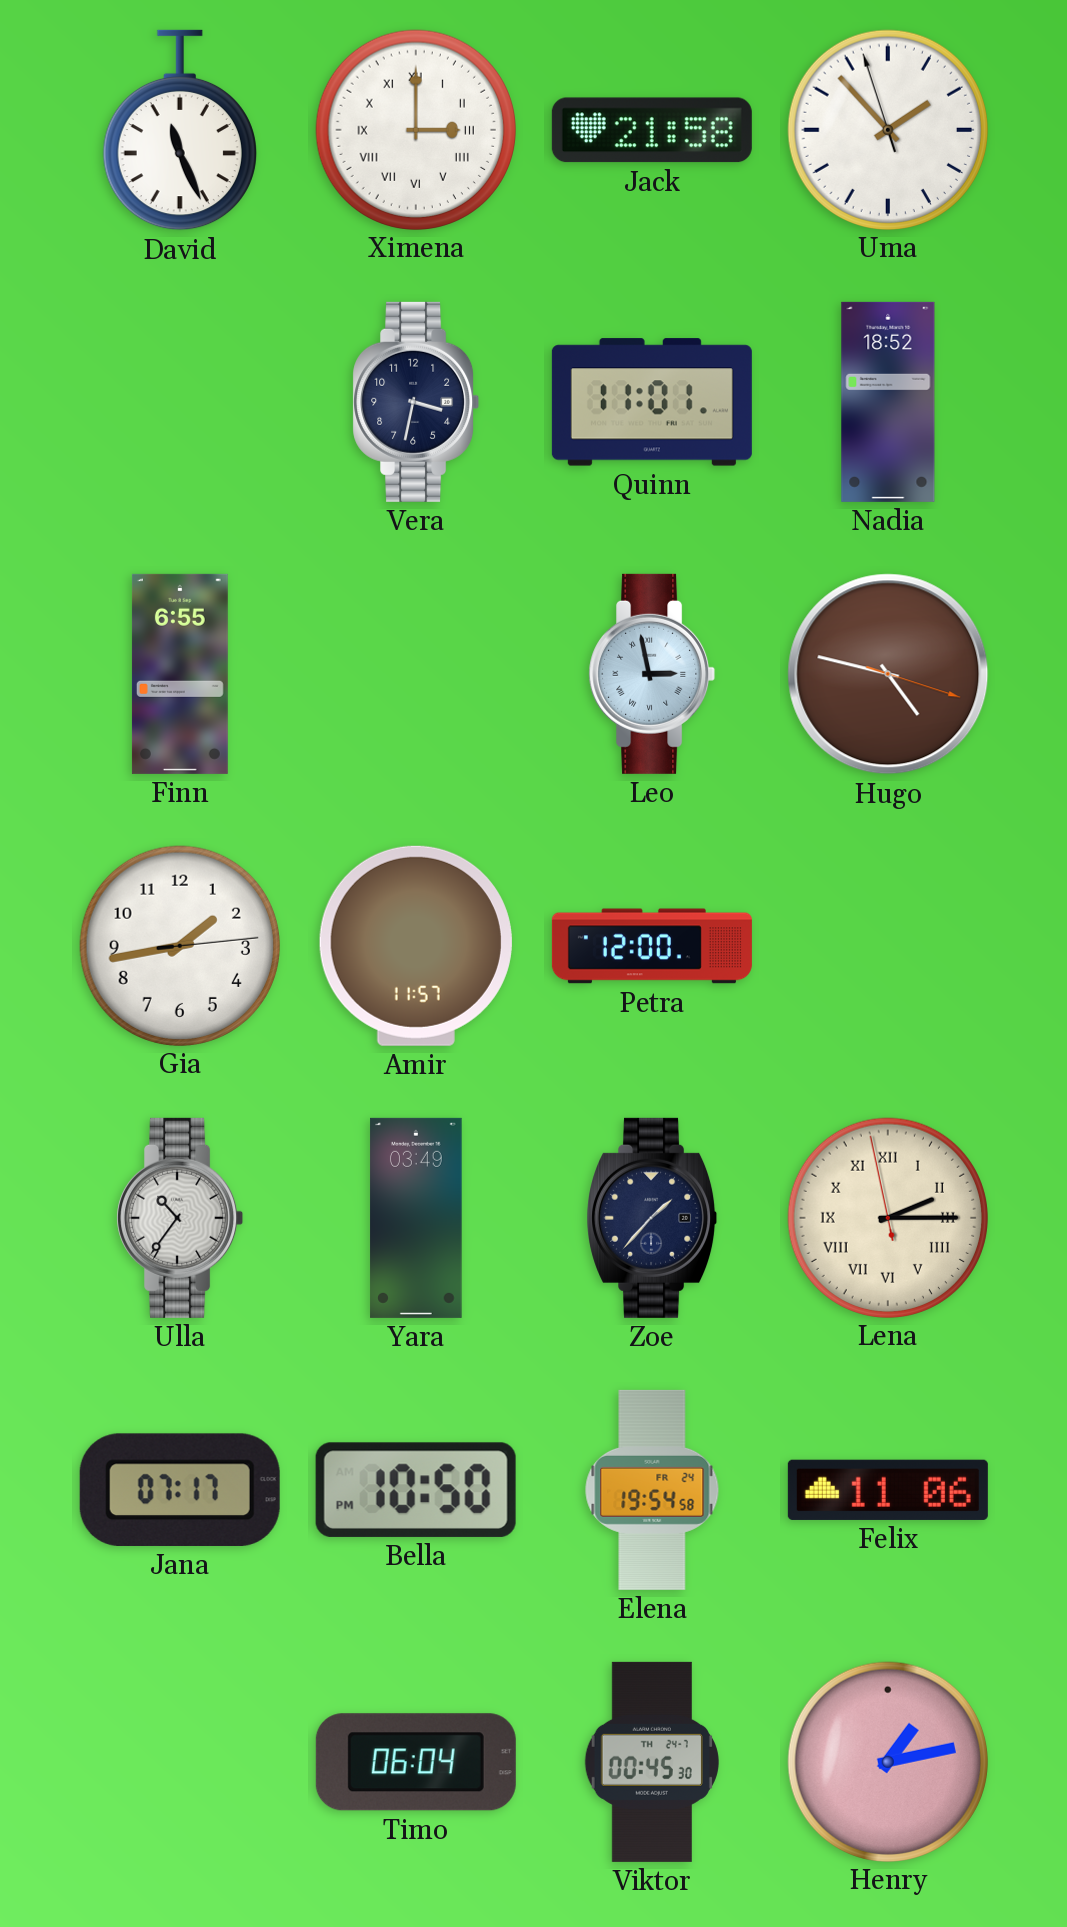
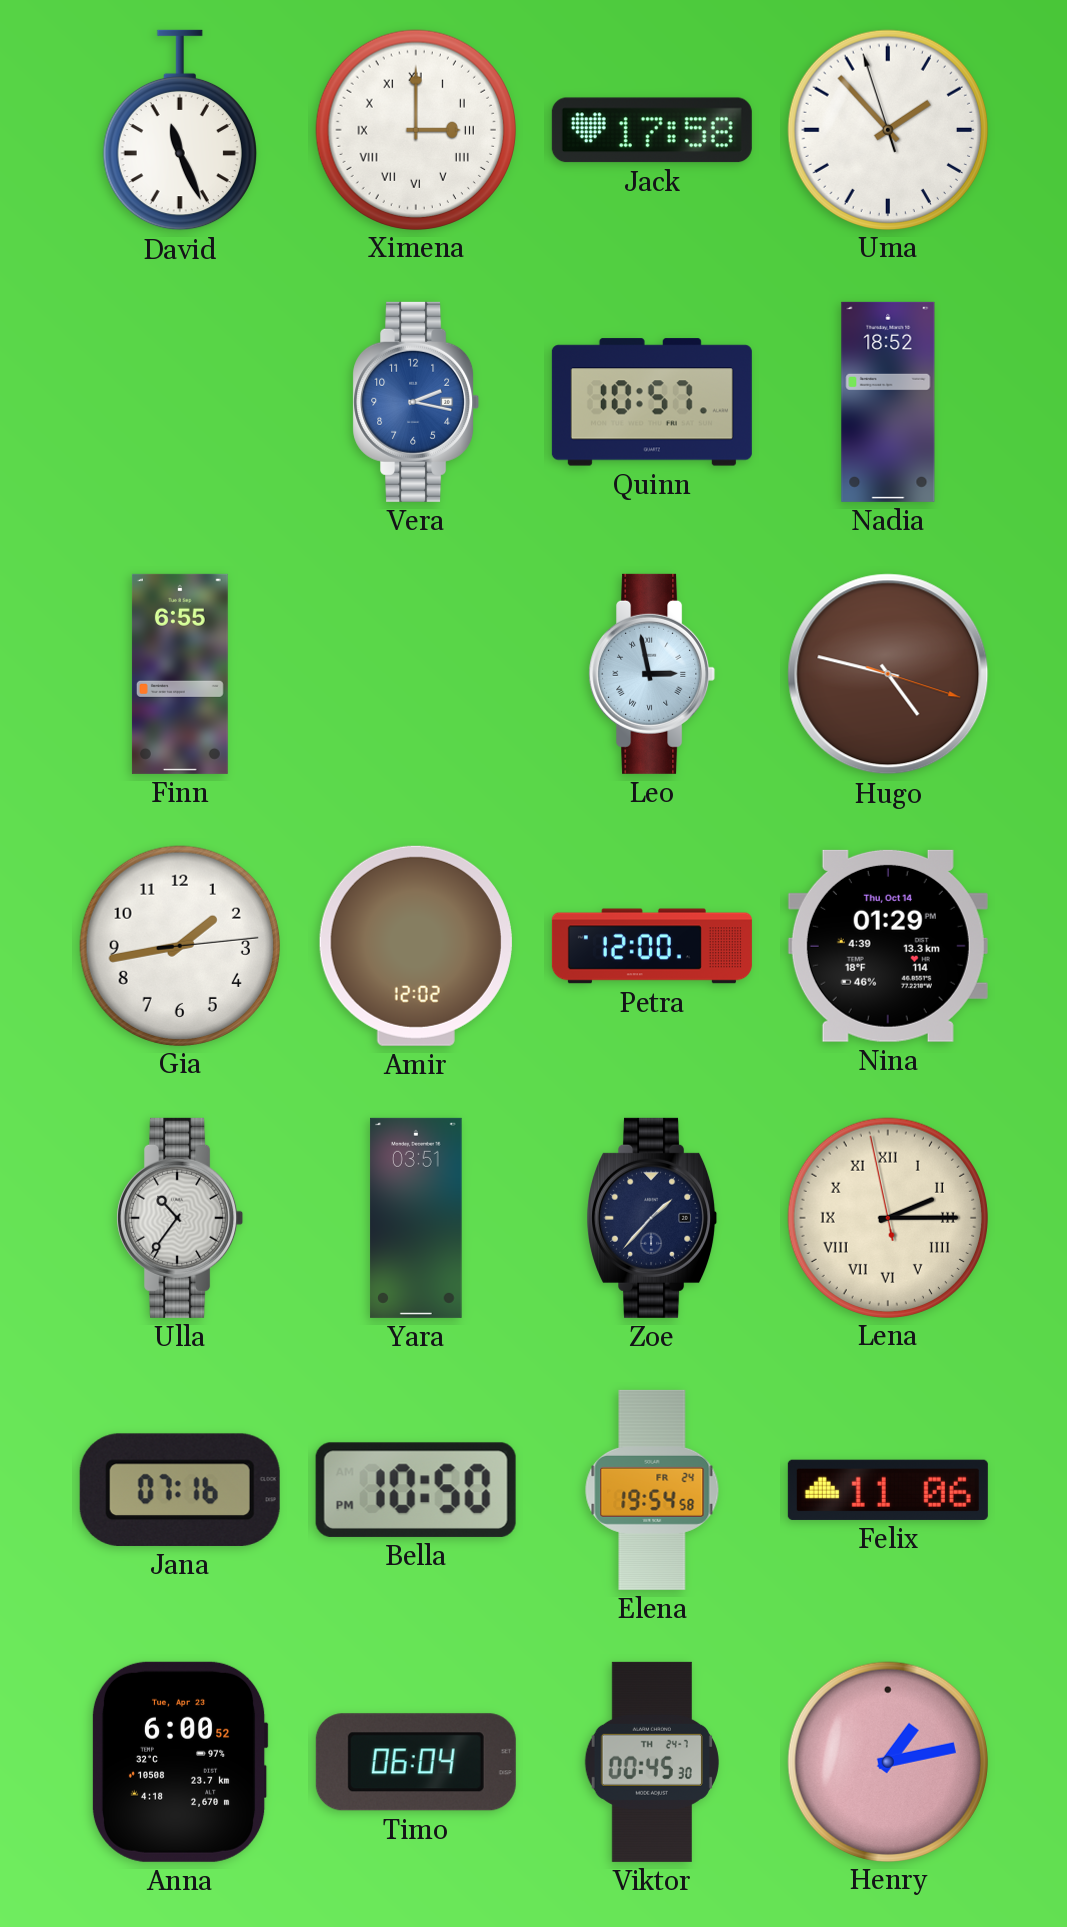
Jack: 21:58 -> 17:58
Vera: 3:32 -> 2:17
Vera dial: navy -> blue
Quinn: 11:01 -> 10:57
Amir: 11:57 -> 12:02
Nina: none -> 01:29
Yara: 03:49 -> 03:51
Jana: 07:17 -> 07:16
Anna: none -> 6:00
